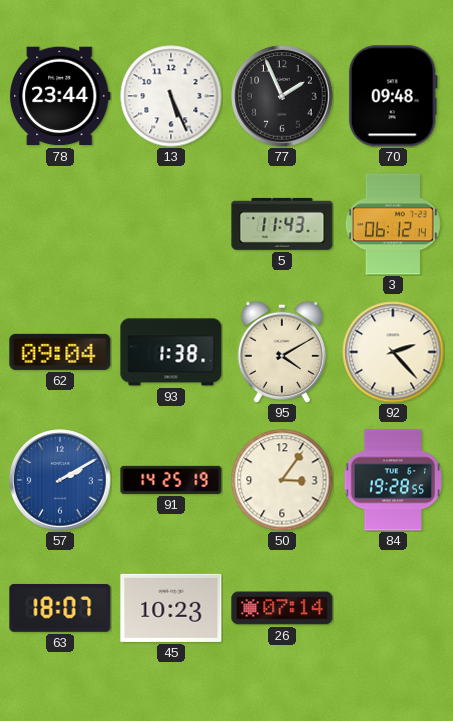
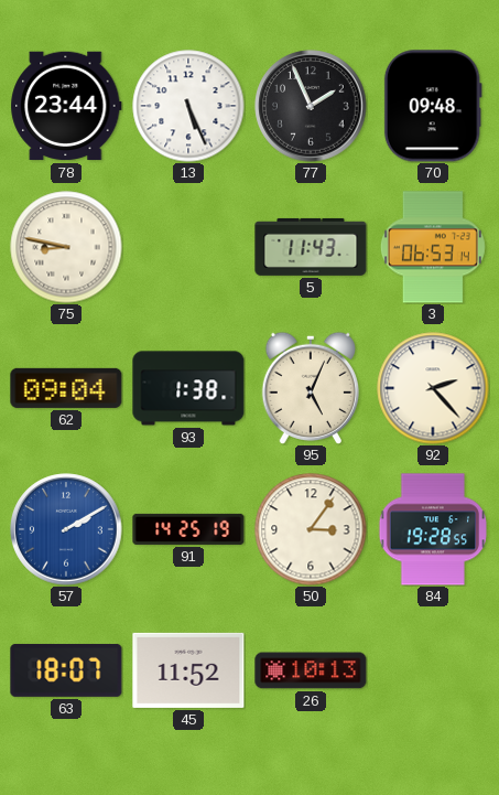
75: none -> 8:47
3: 06:12 -> 06:53
95: 4:10 -> 5:04
45: 10:23 -> 11:52
26: 07:14 -> 10:13
